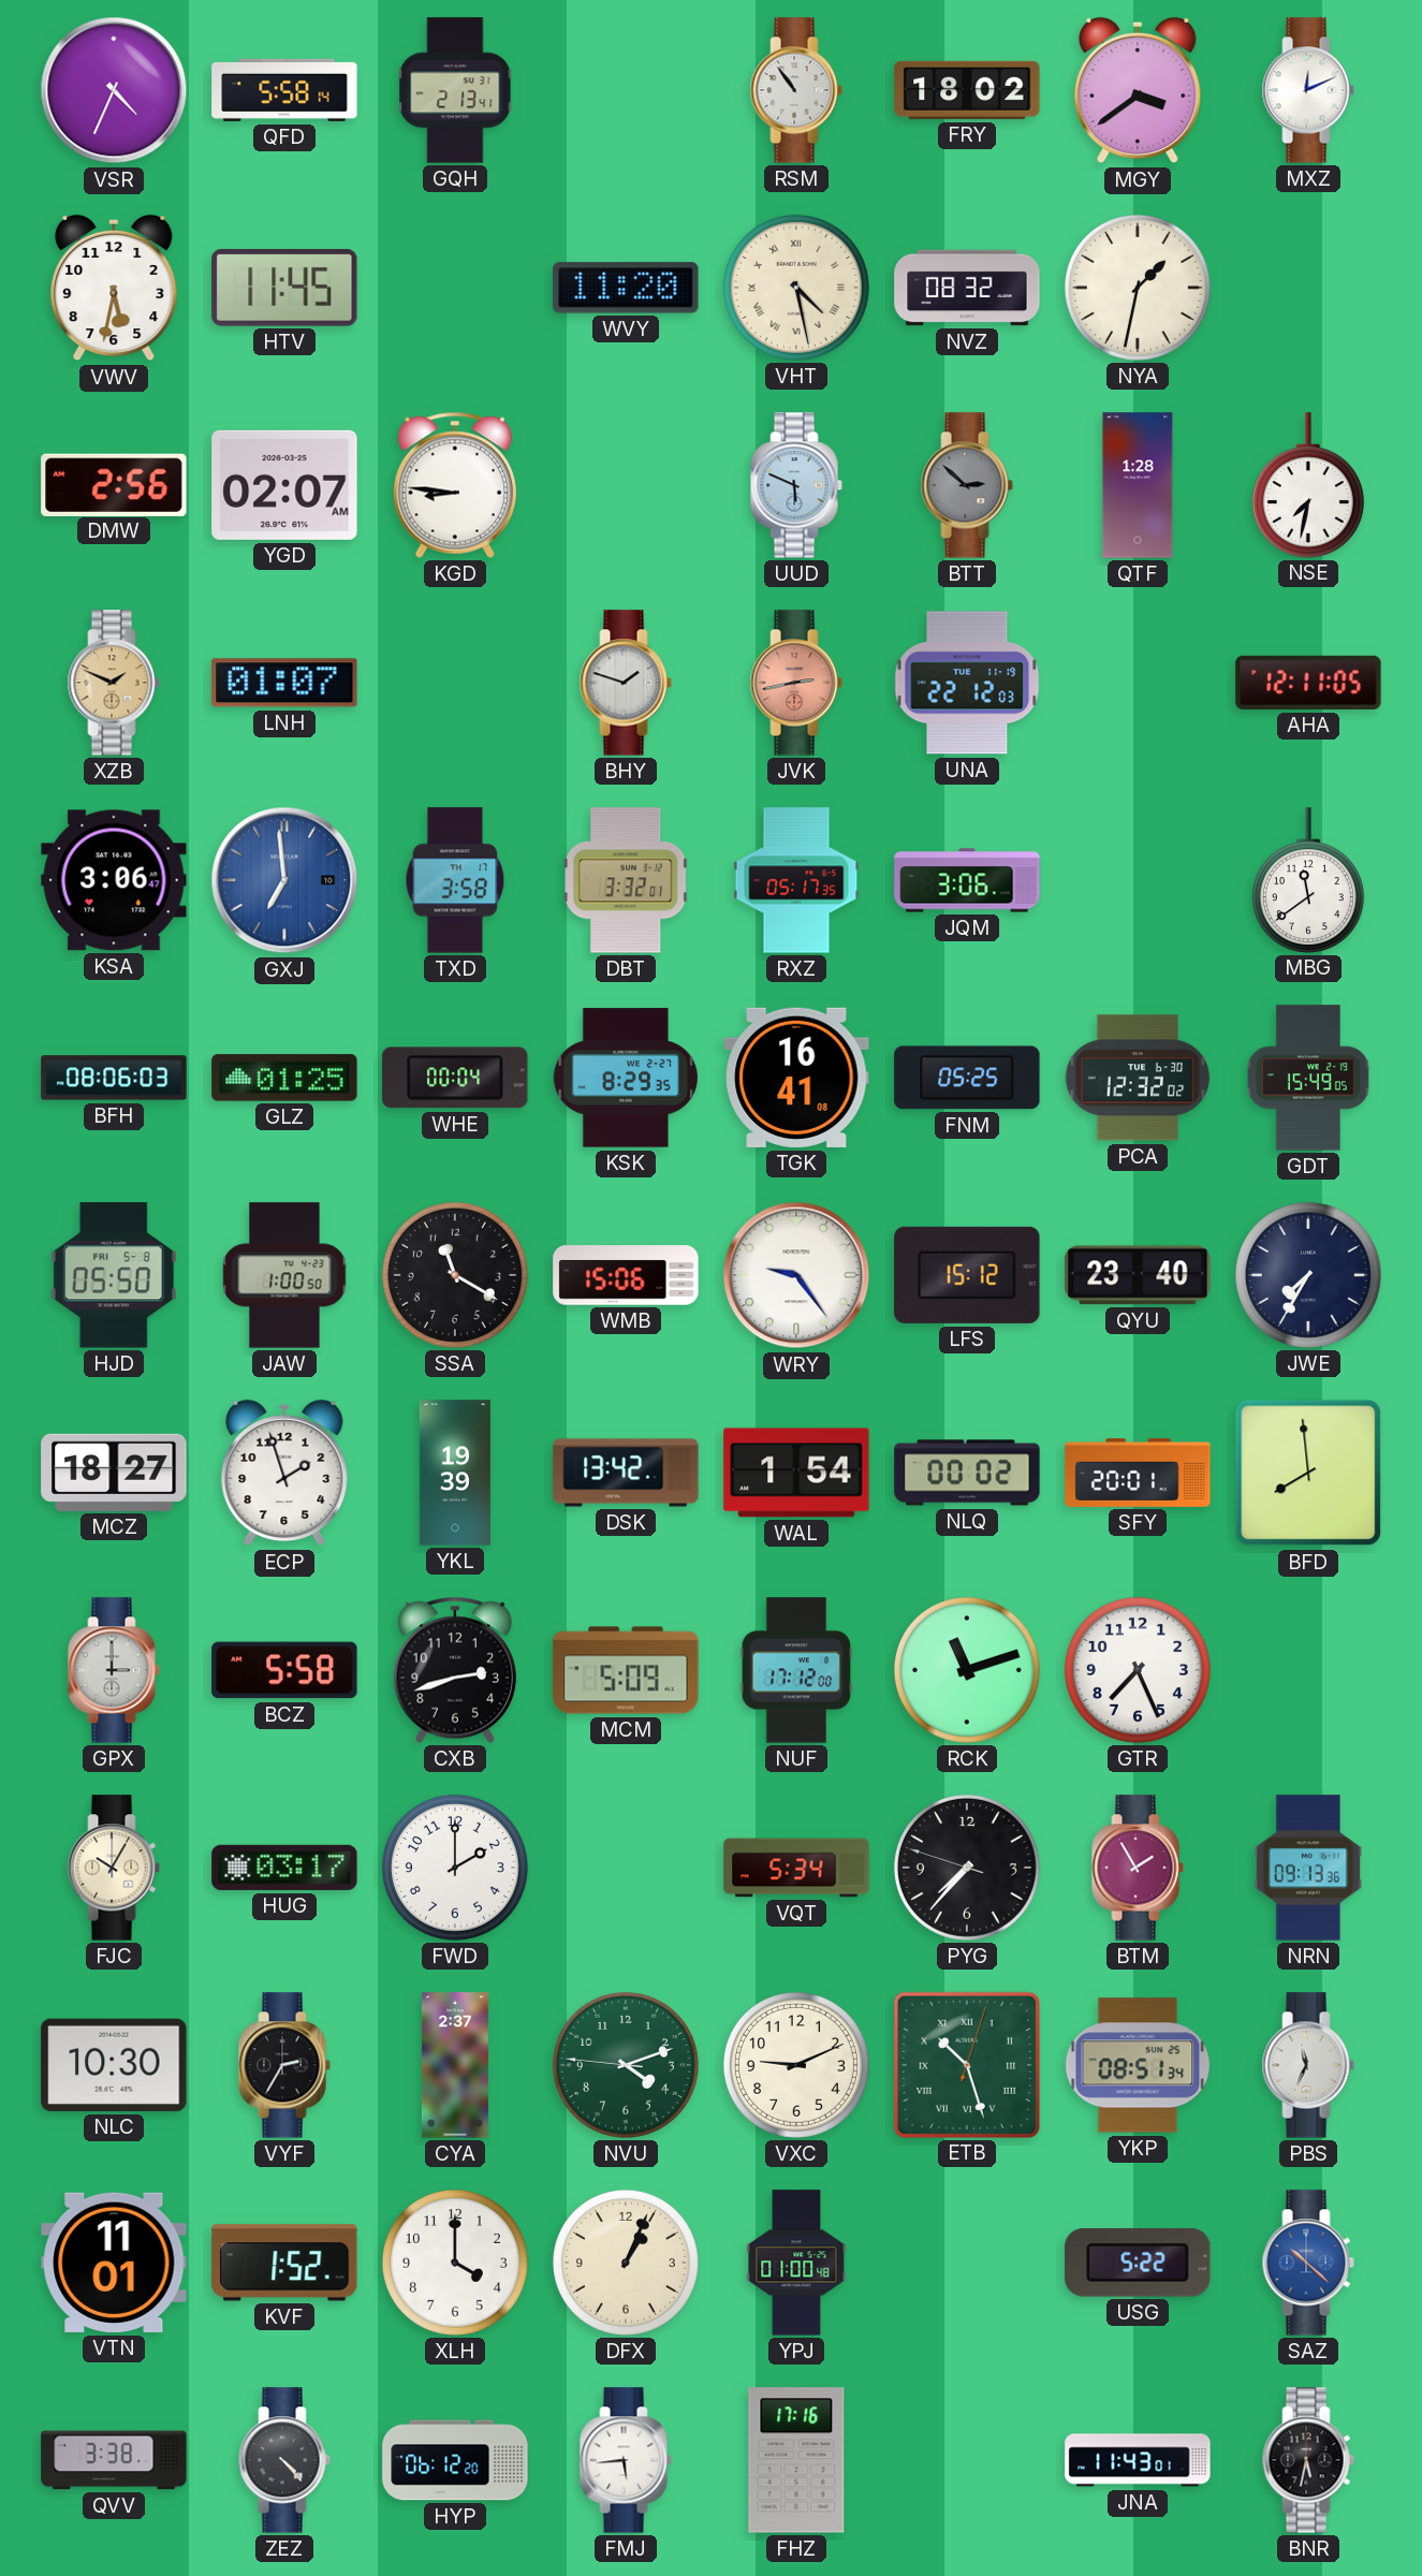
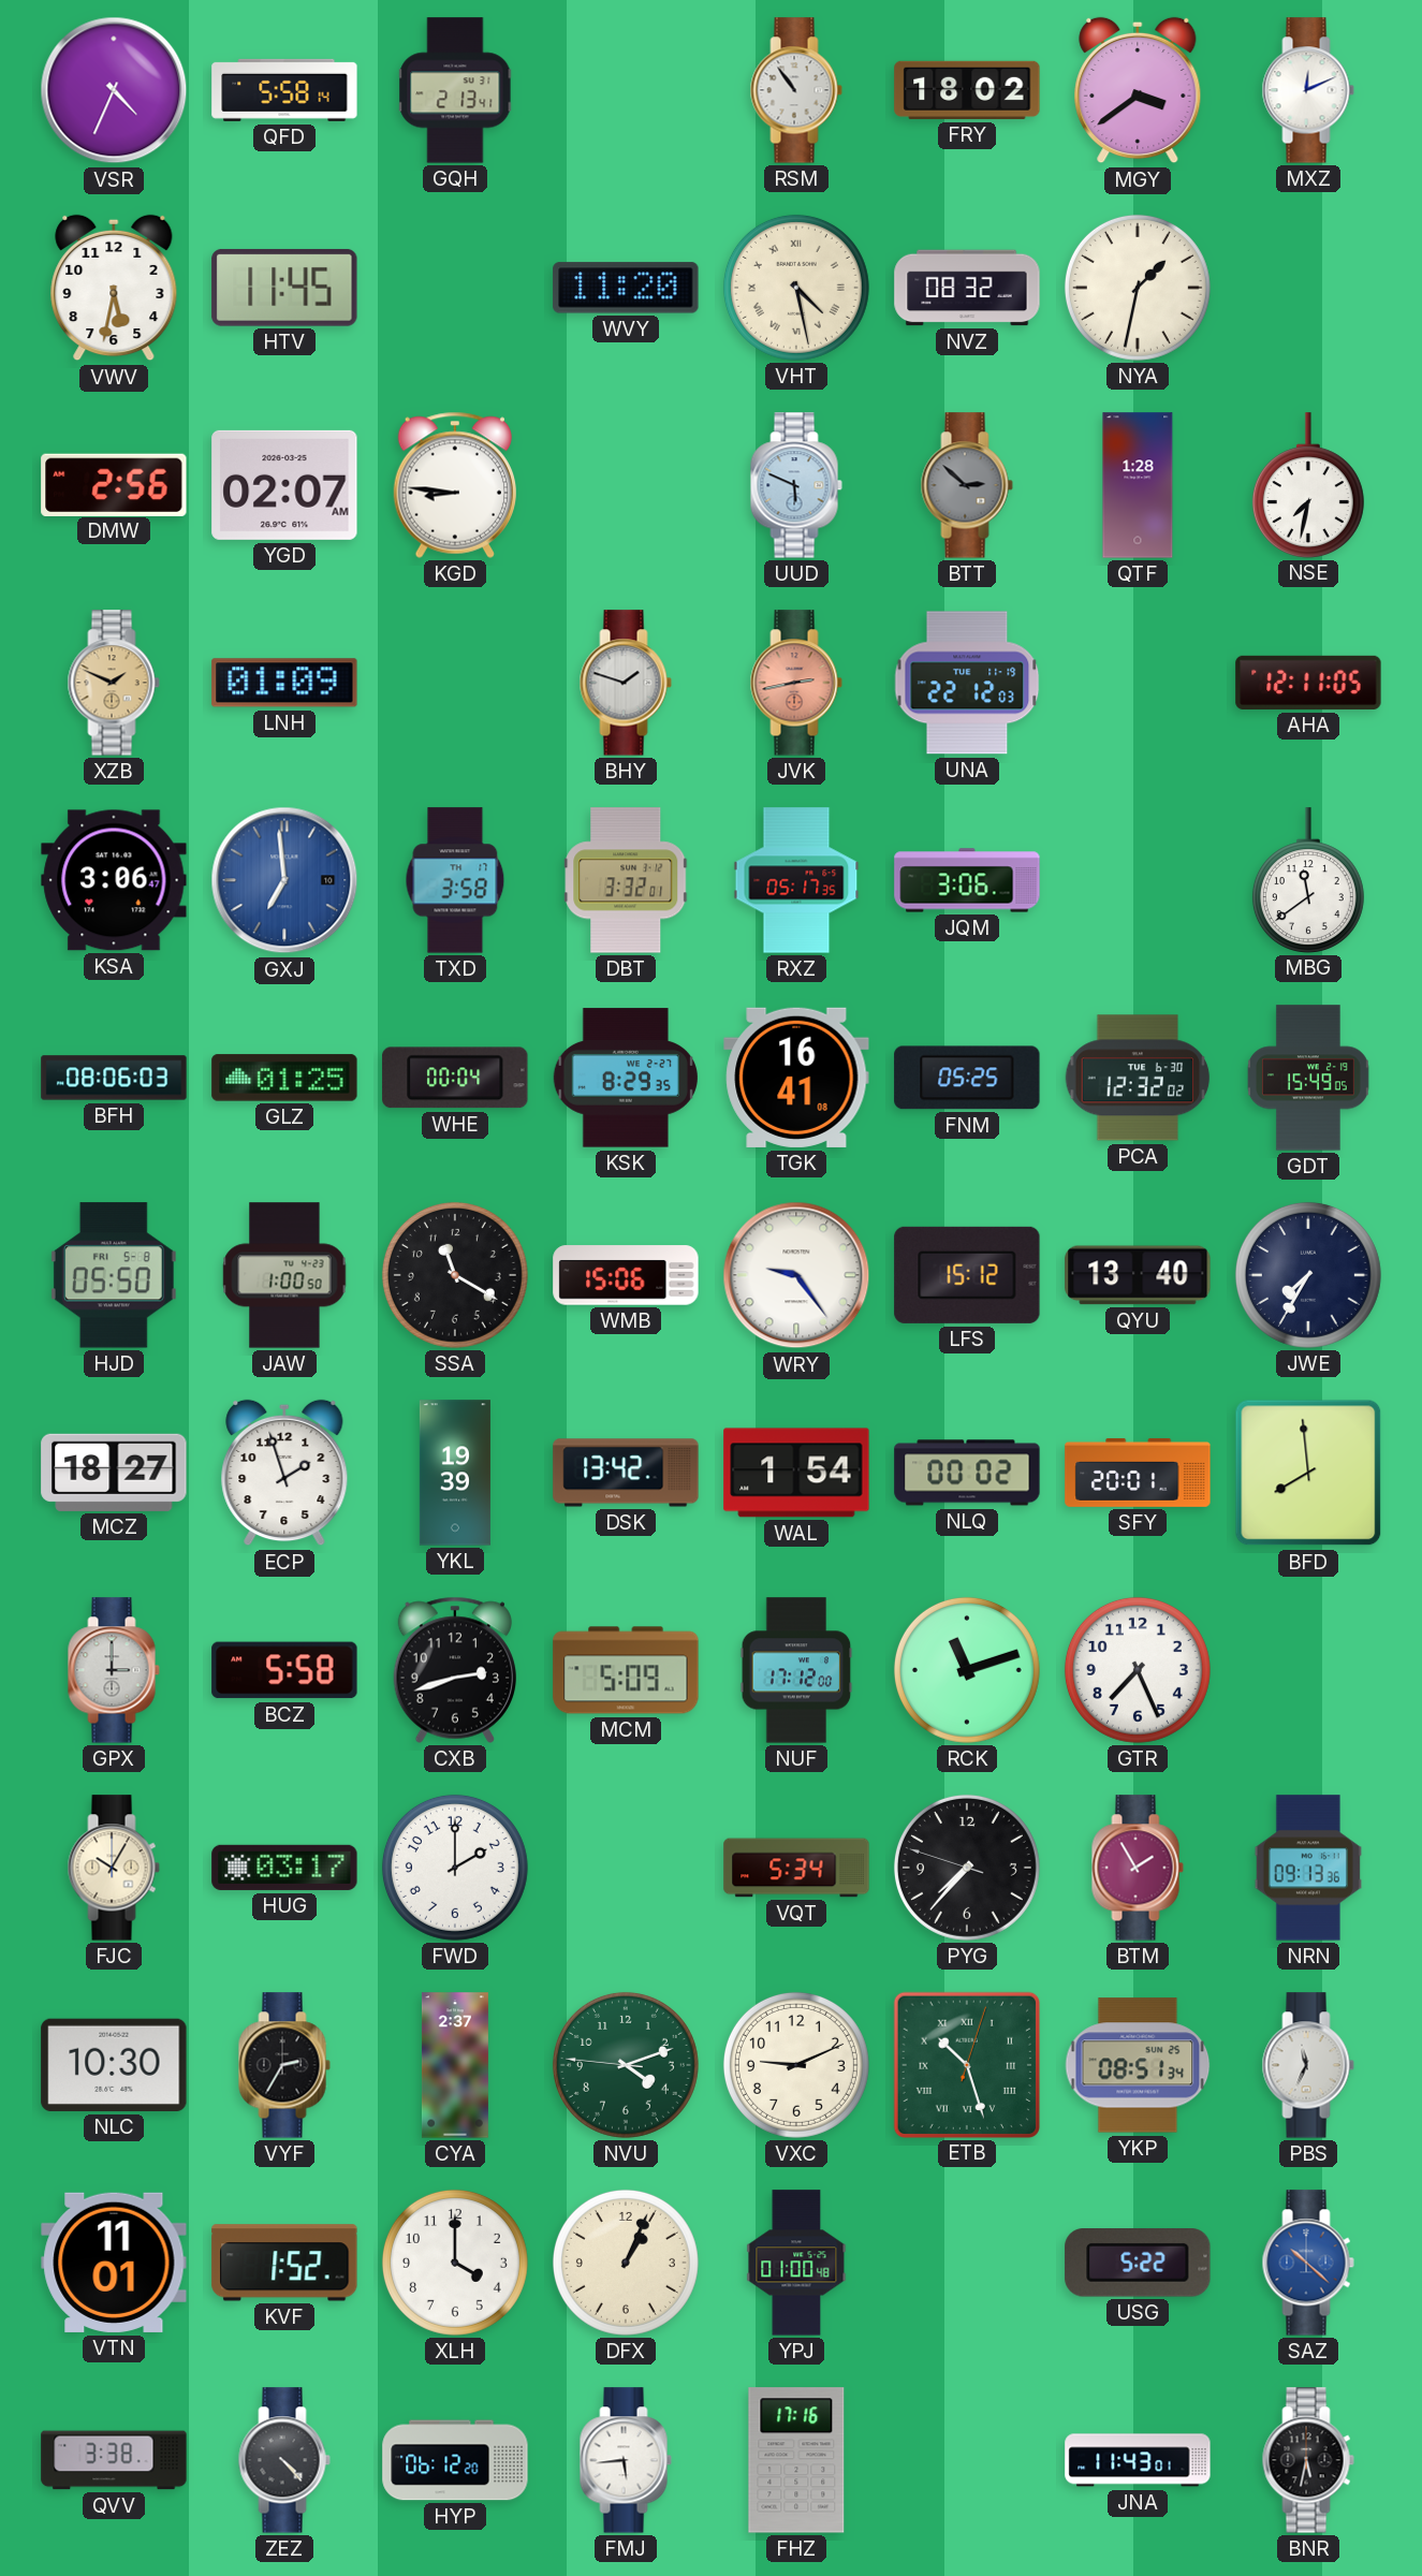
LNH: 01:07 -> 01:09
QYU: 23:40 -> 13:40
